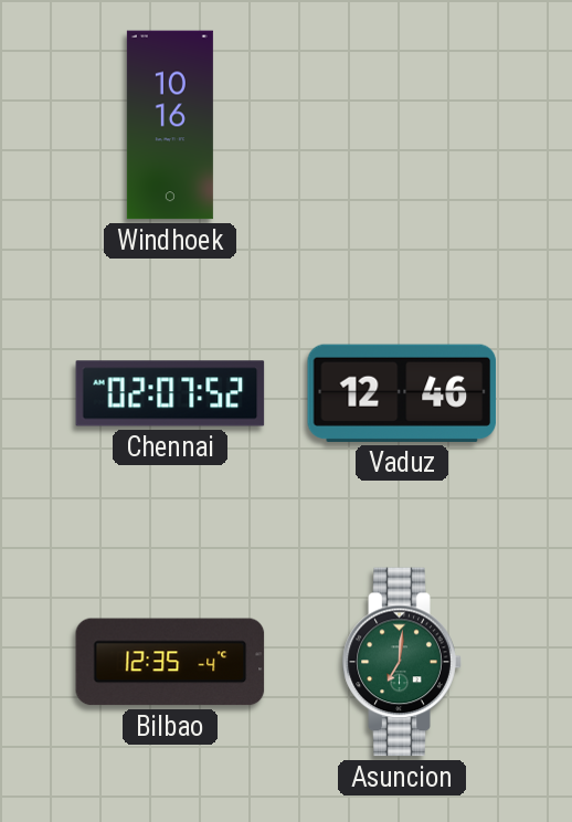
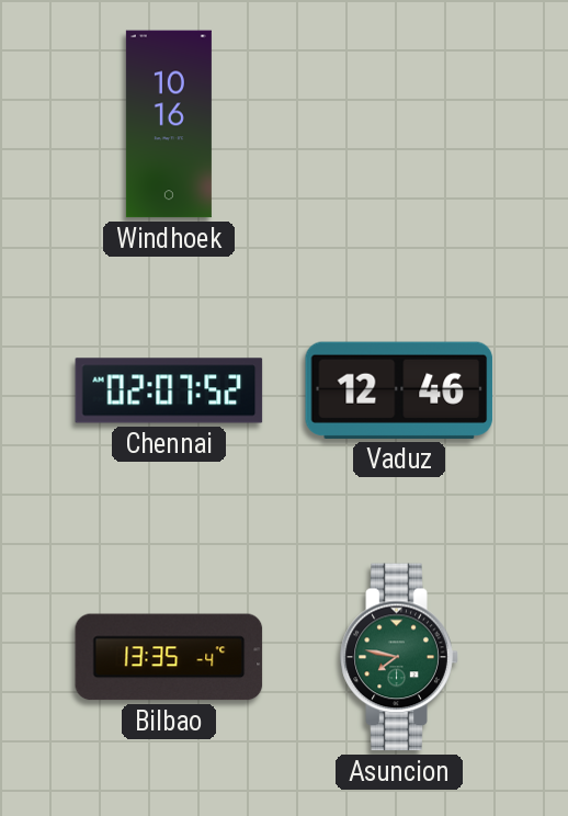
Bilbao: 12:35 -> 13:35
Asuncion: 7:01 -> 7:47
